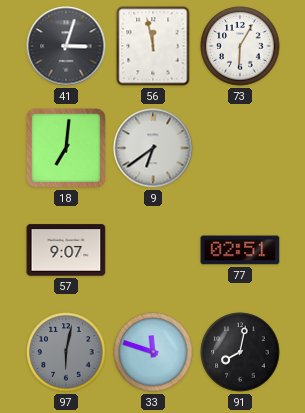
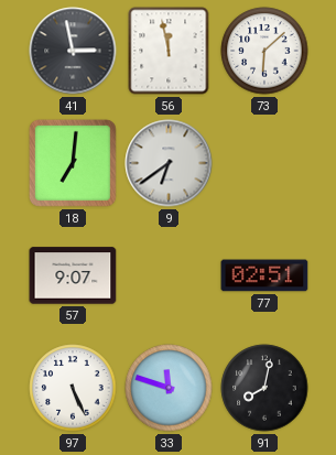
41: 3:03 -> 2:58
73: 6:05 -> 6:08
97: 6:02 -> 5:26
97 dial: grey -> white
